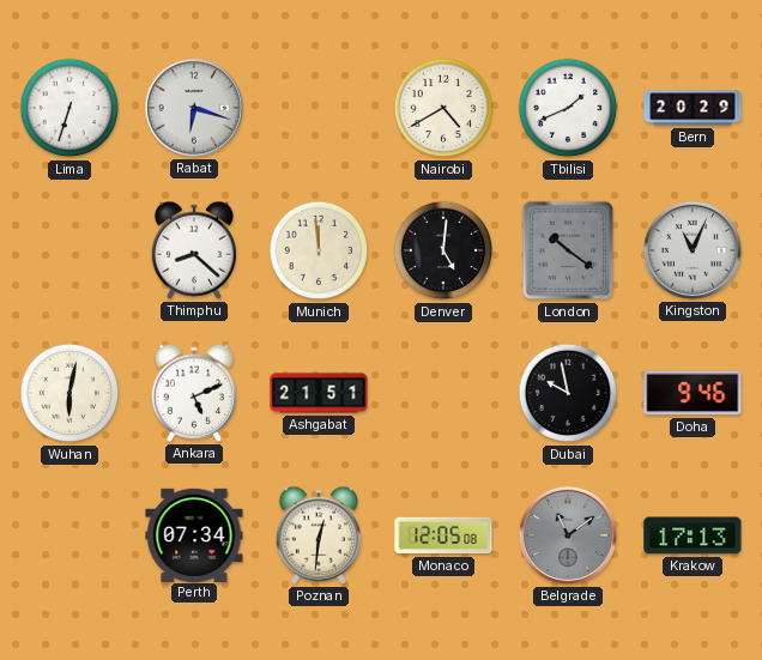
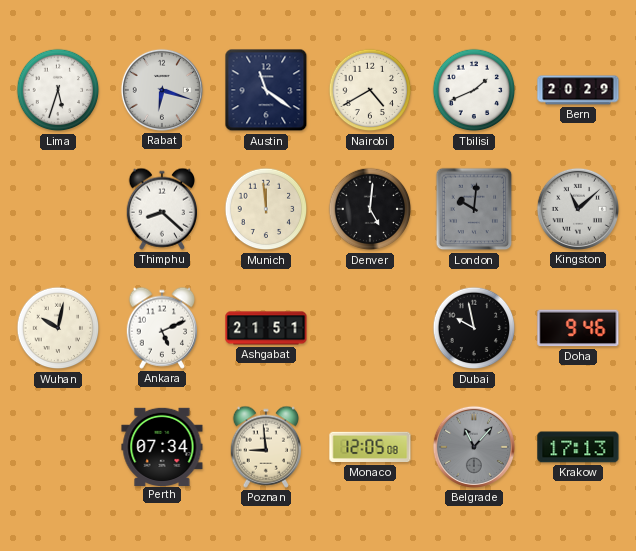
Lima: 6:33 -> 5:33
Austin: none -> 11:21
London: 10:21 -> 10:01
Kingston: 11:04 -> 11:08
Wuhan: 6:02 -> 10:02
Poznan: 12:31 -> 8:59
Belgrade: 11:09 -> 11:07
